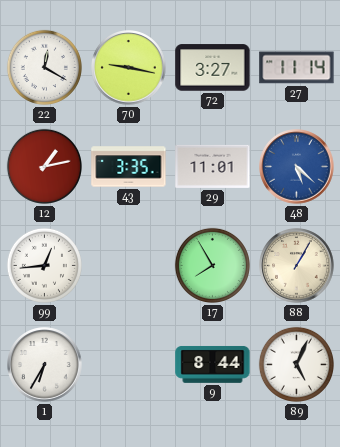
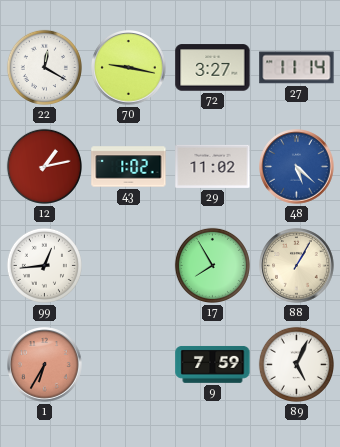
43: 3:35 -> 1:02
29: 11:01 -> 11:02
1 dial: white -> salmon
9: 8:44 -> 7:59
